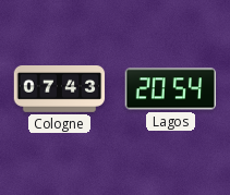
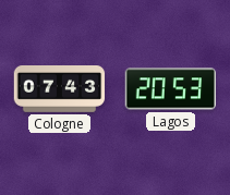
Lagos: 20:54 -> 20:53
